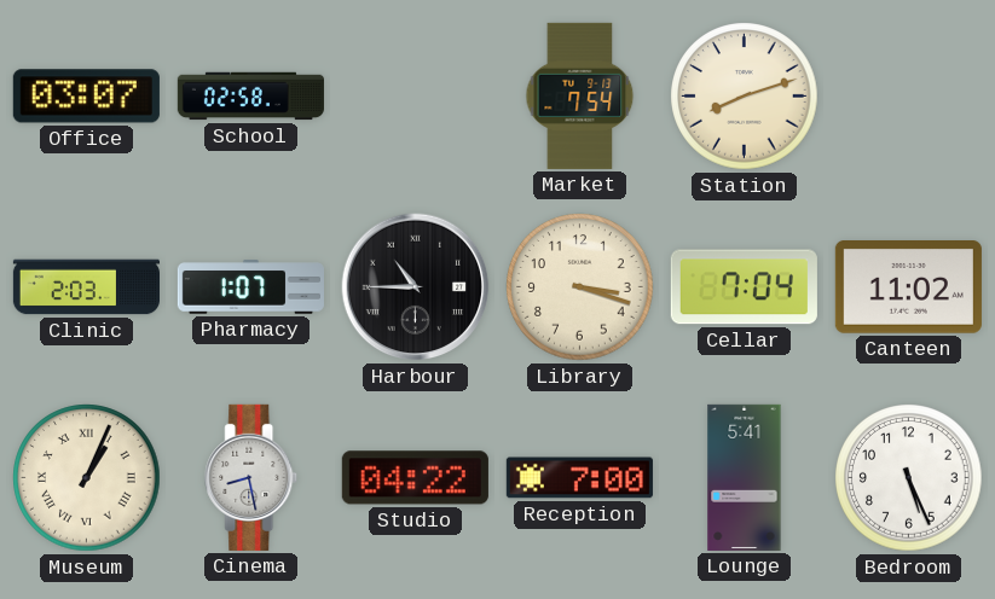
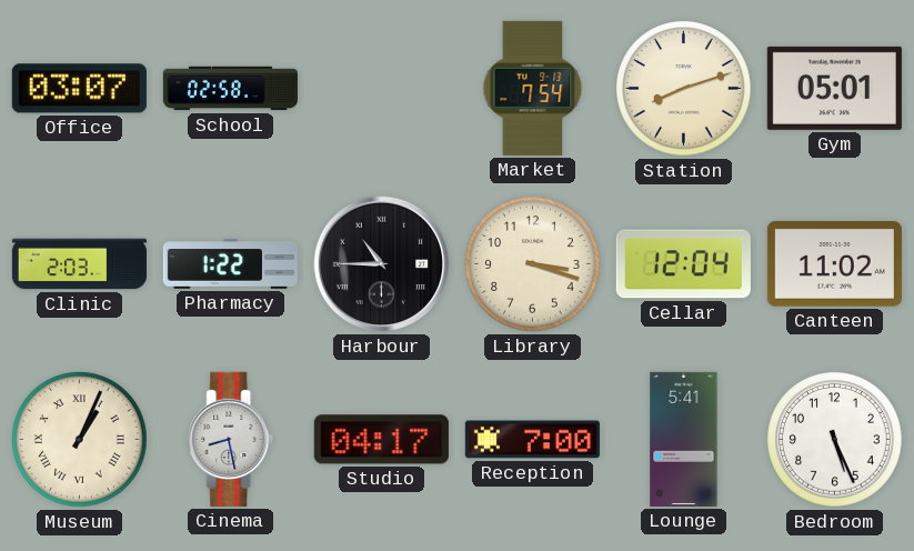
Gym: none -> 05:01
Pharmacy: 1:07 -> 1:22
Cellar: 7:04 -> 12:04
Studio: 04:22 -> 04:17
